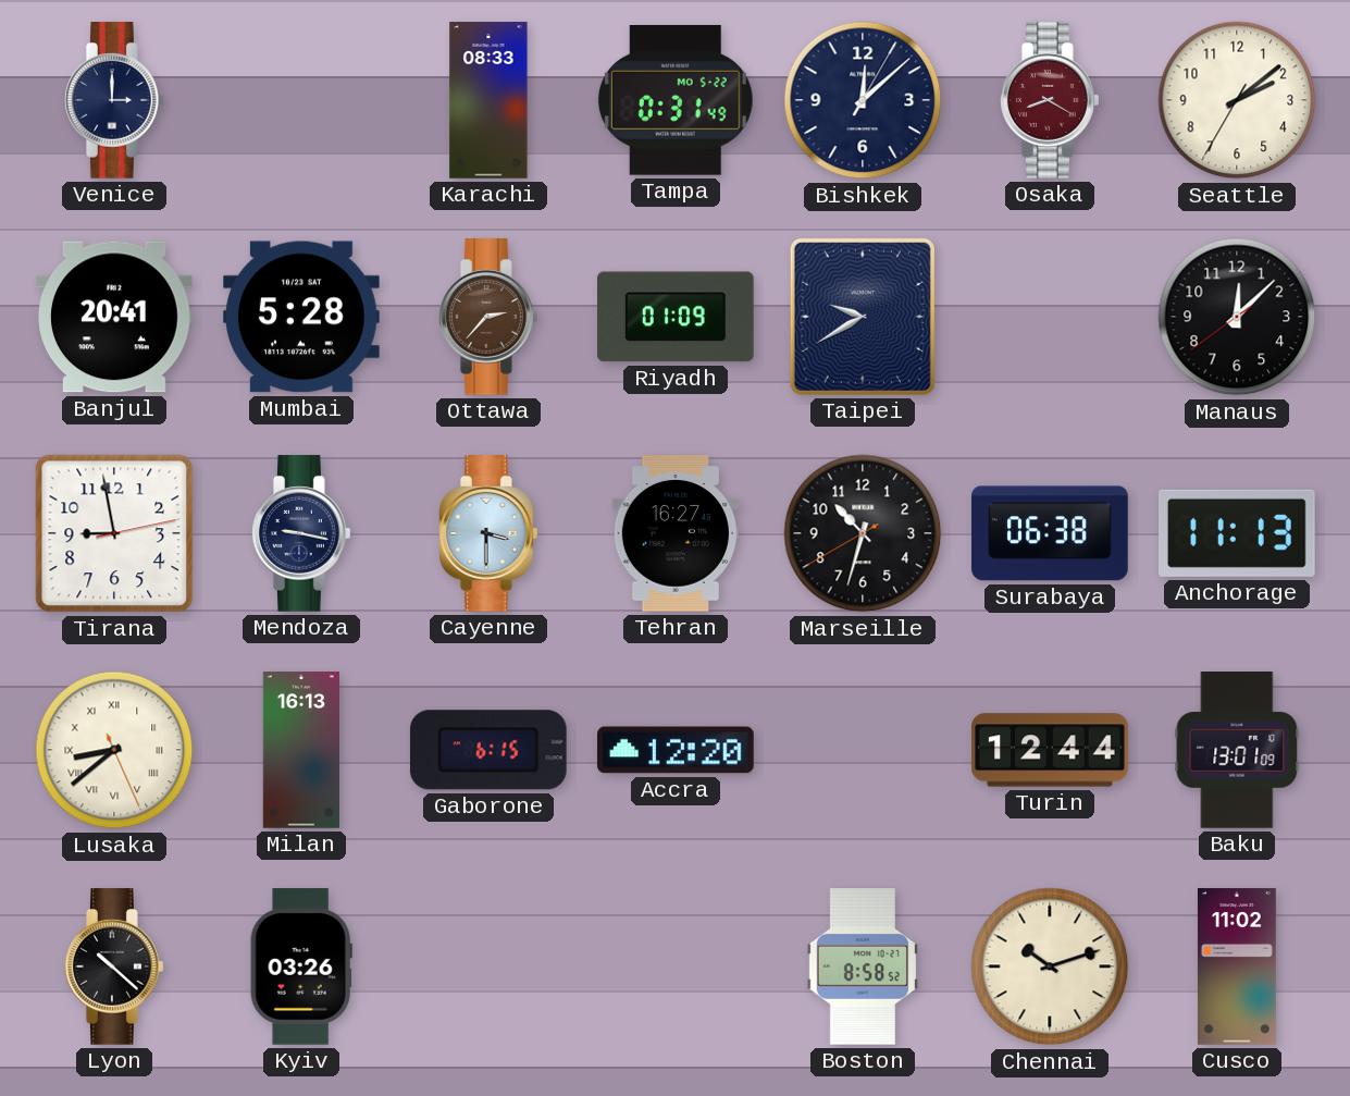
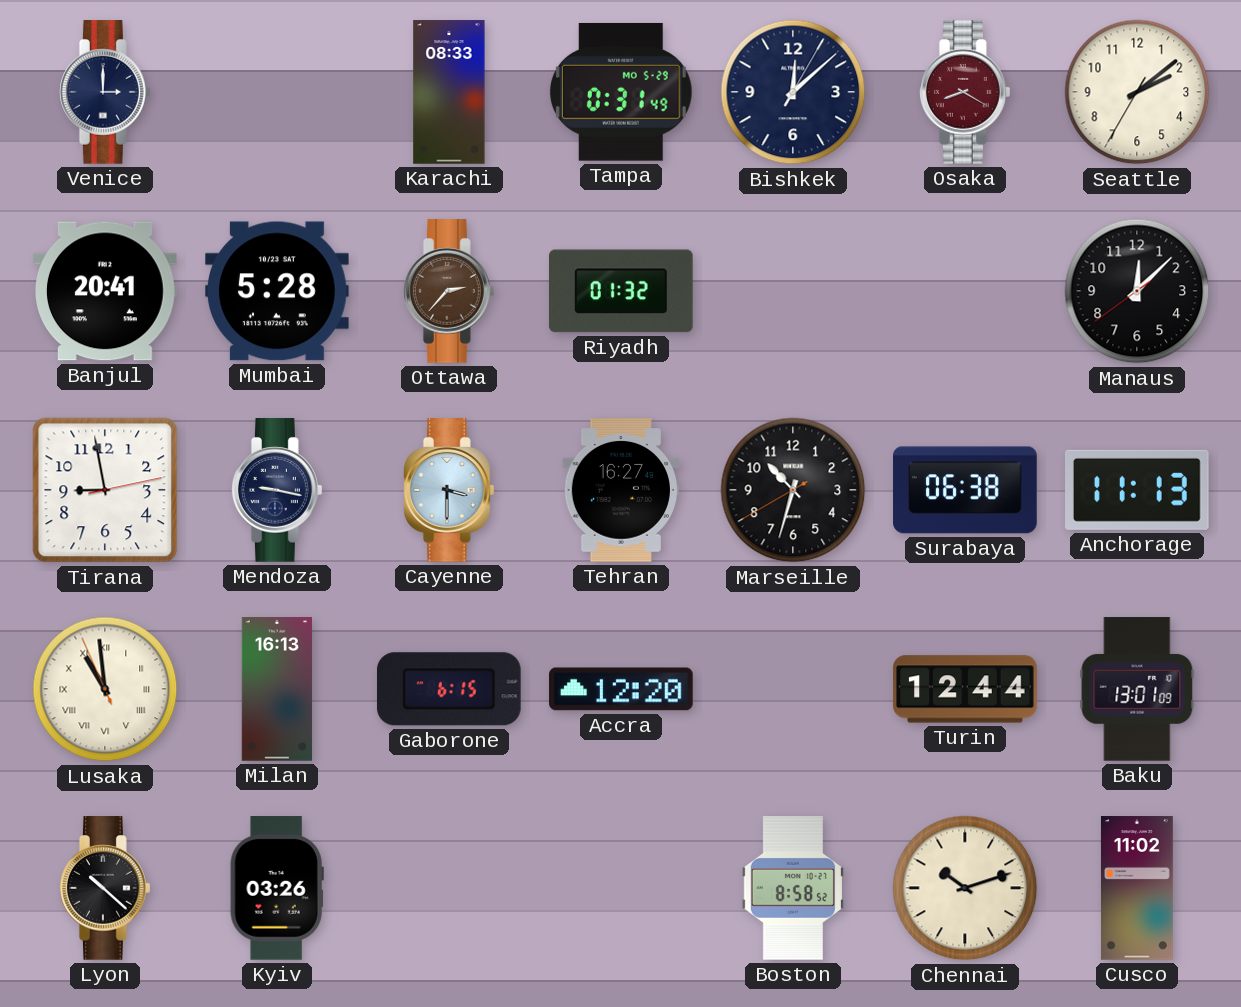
Tampa date: MO 5-22 -> MO 5-29
Riyadh: 01:09 -> 01:32
Taipei: 9:40 -> none
Lusaka: 8:38 -> 10:58
